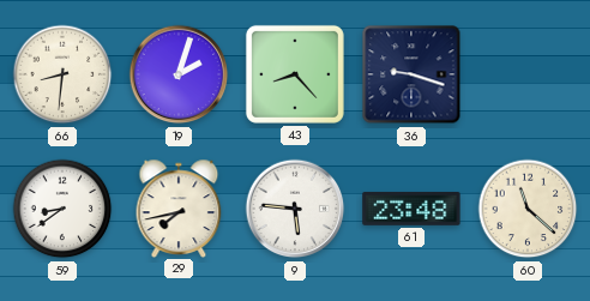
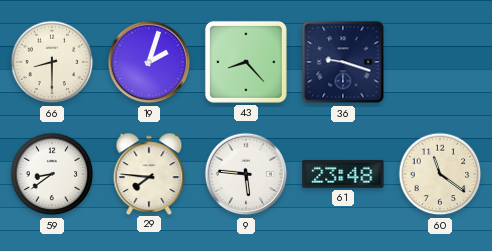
66: 8:31 -> 8:30
29: 7:43 -> 7:46
60: 11:22 -> 11:21
